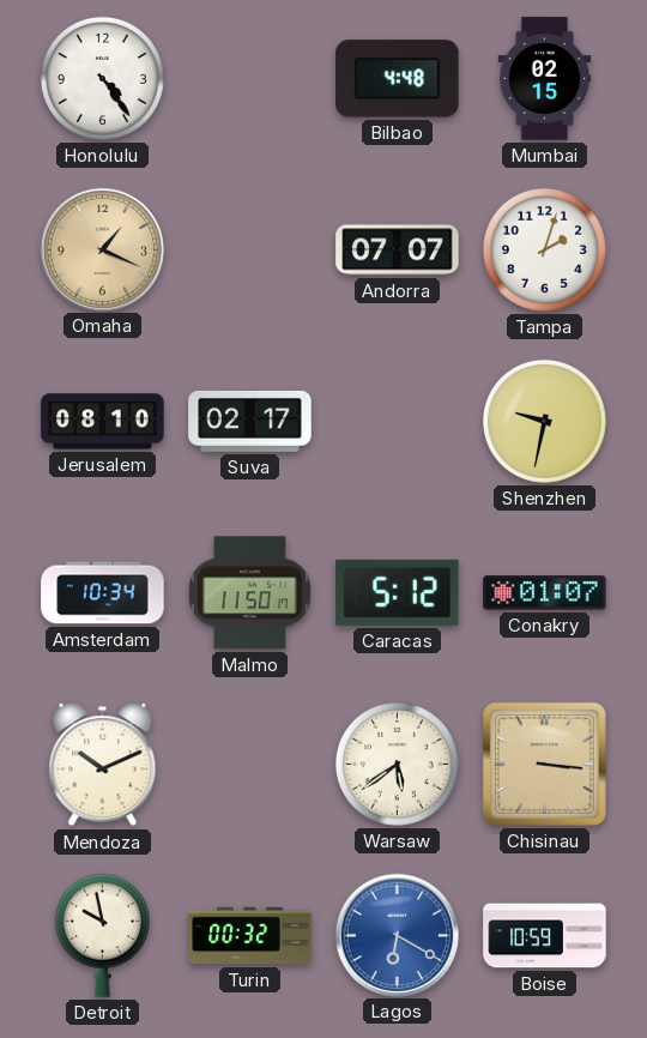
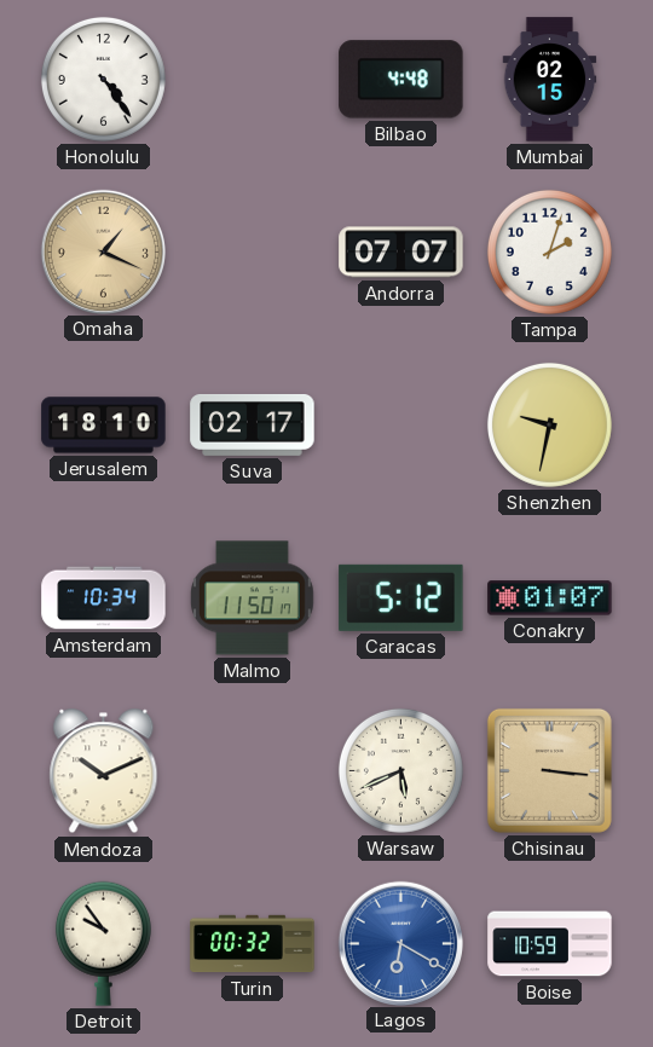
Jerusalem: 08:10 -> 18:10
Warsaw: 5:39 -> 5:41
Detroit: 9:58 -> 9:54
